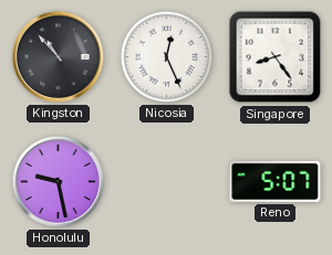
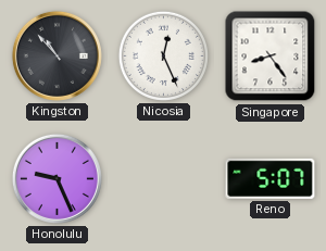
Honolulu: 9:28 -> 9:26
